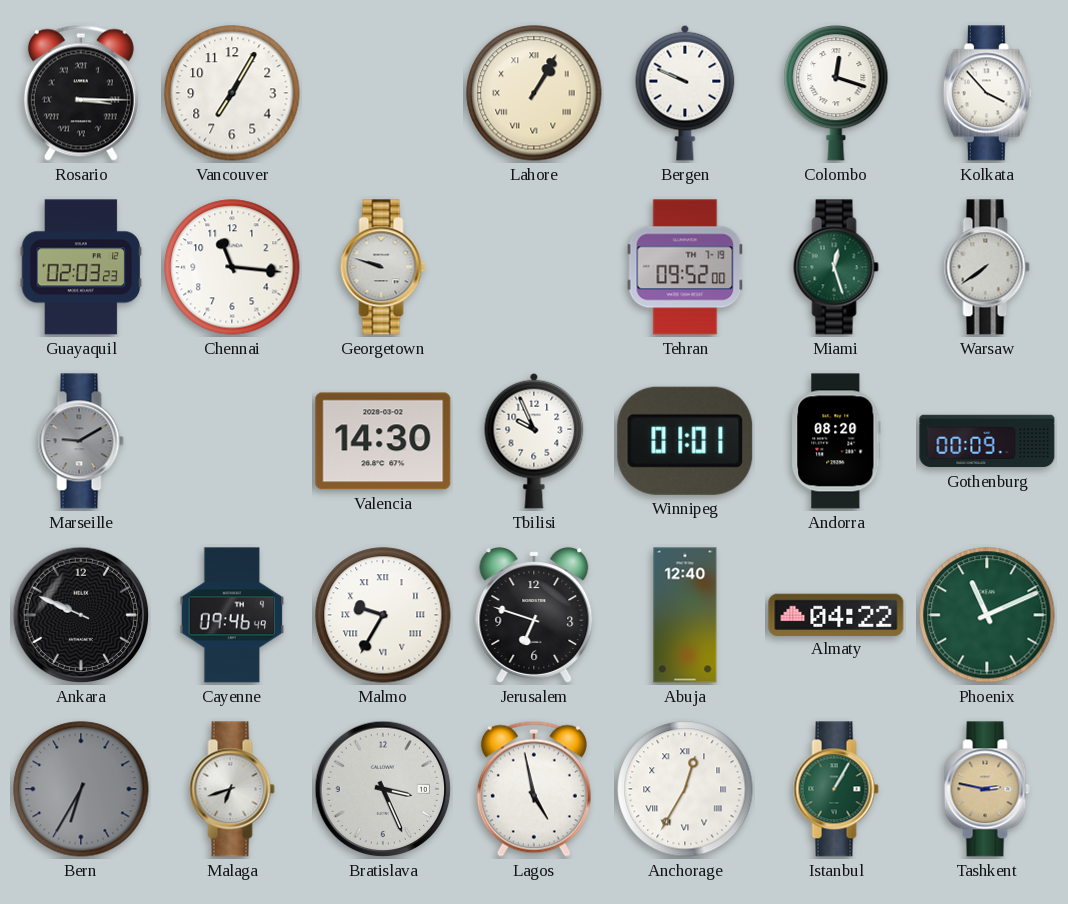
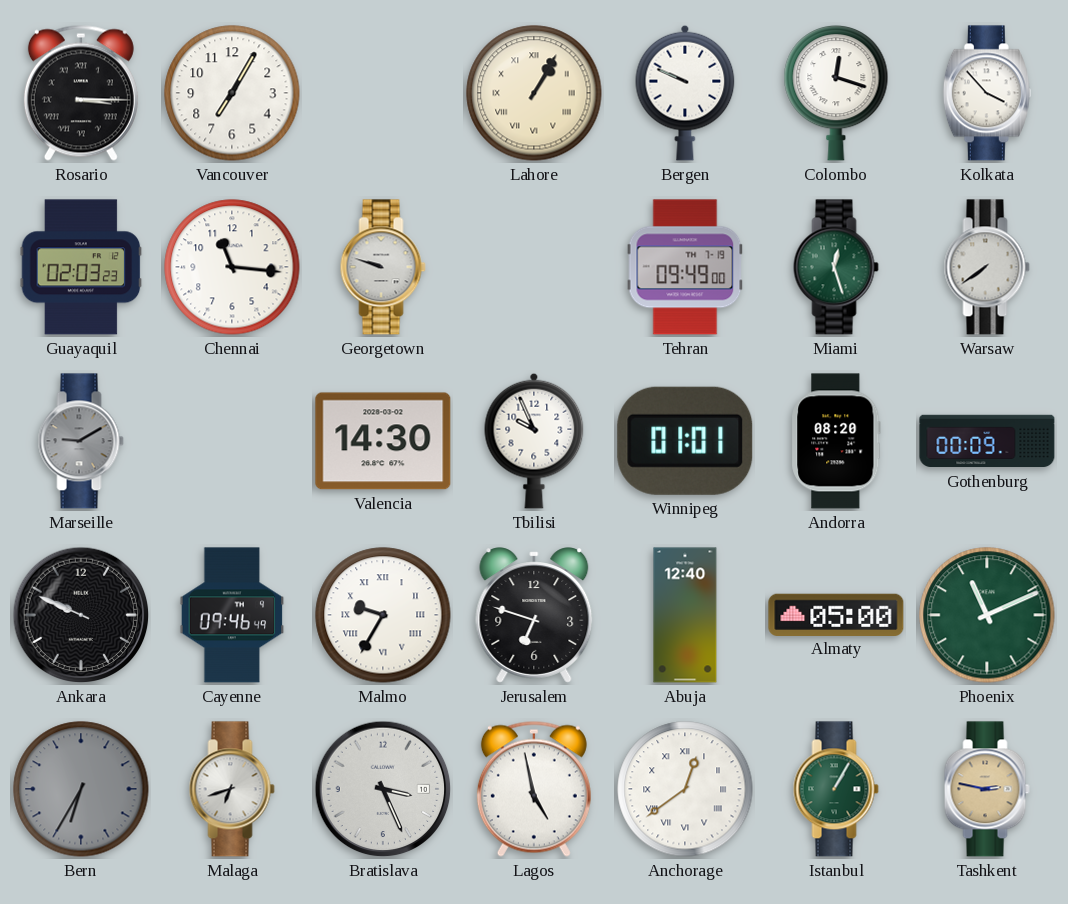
Tehran: 09:52 -> 09:49
Almaty: 04:22 -> 05:00
Anchorage: 12:35 -> 12:39
